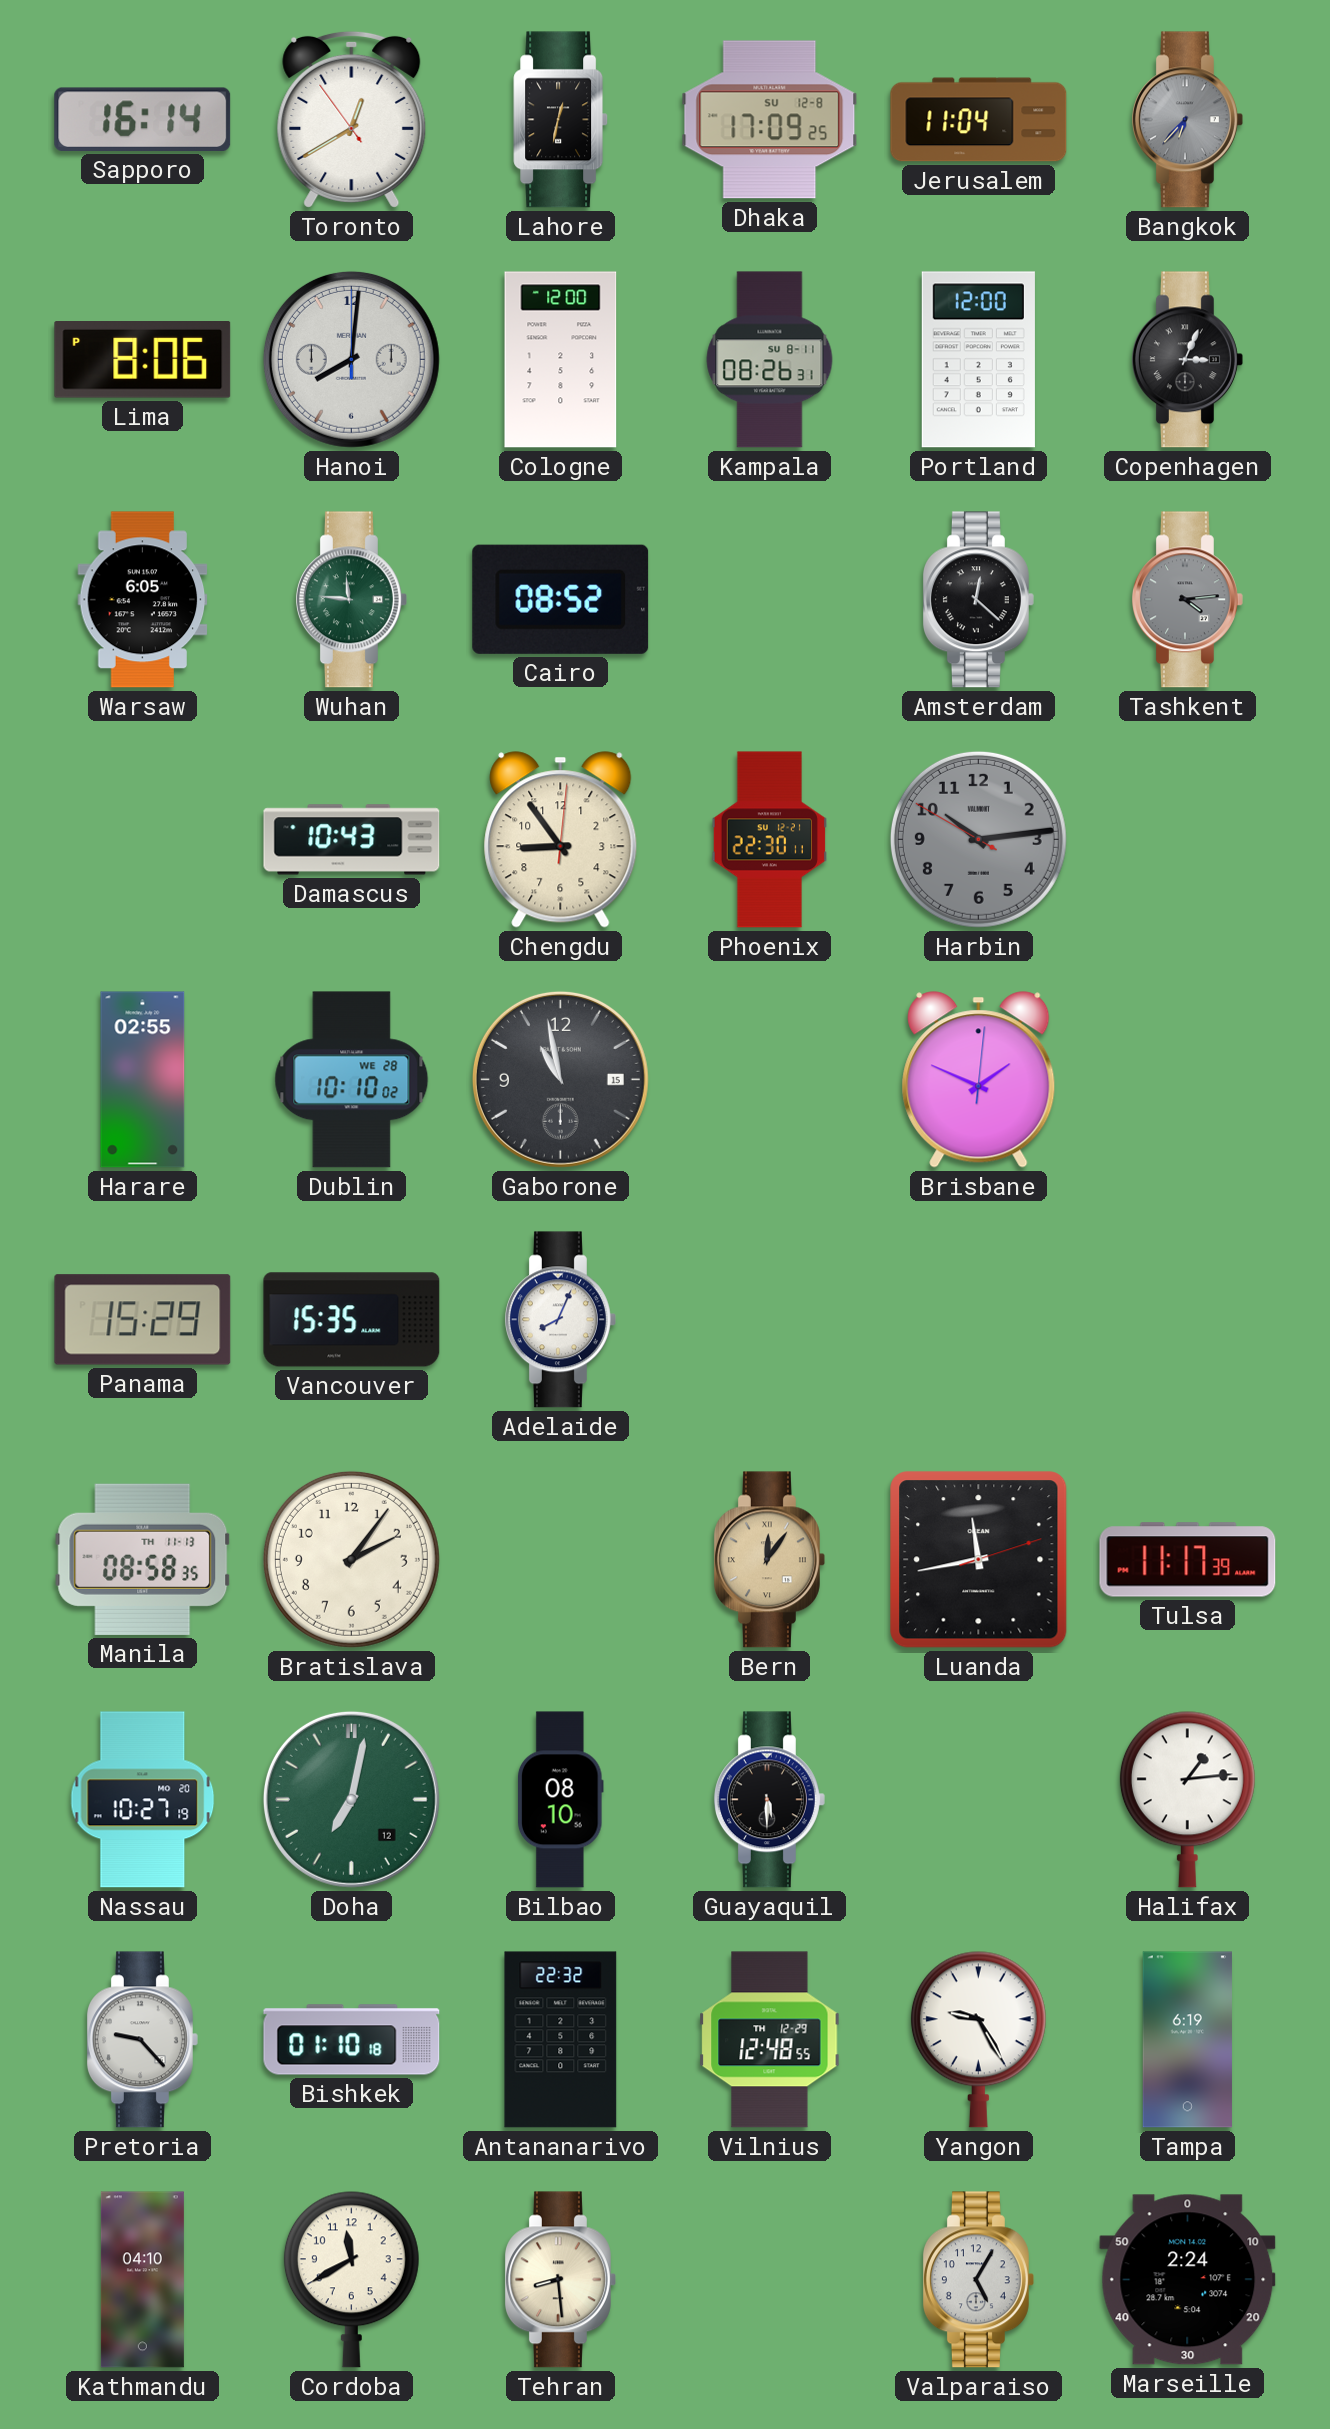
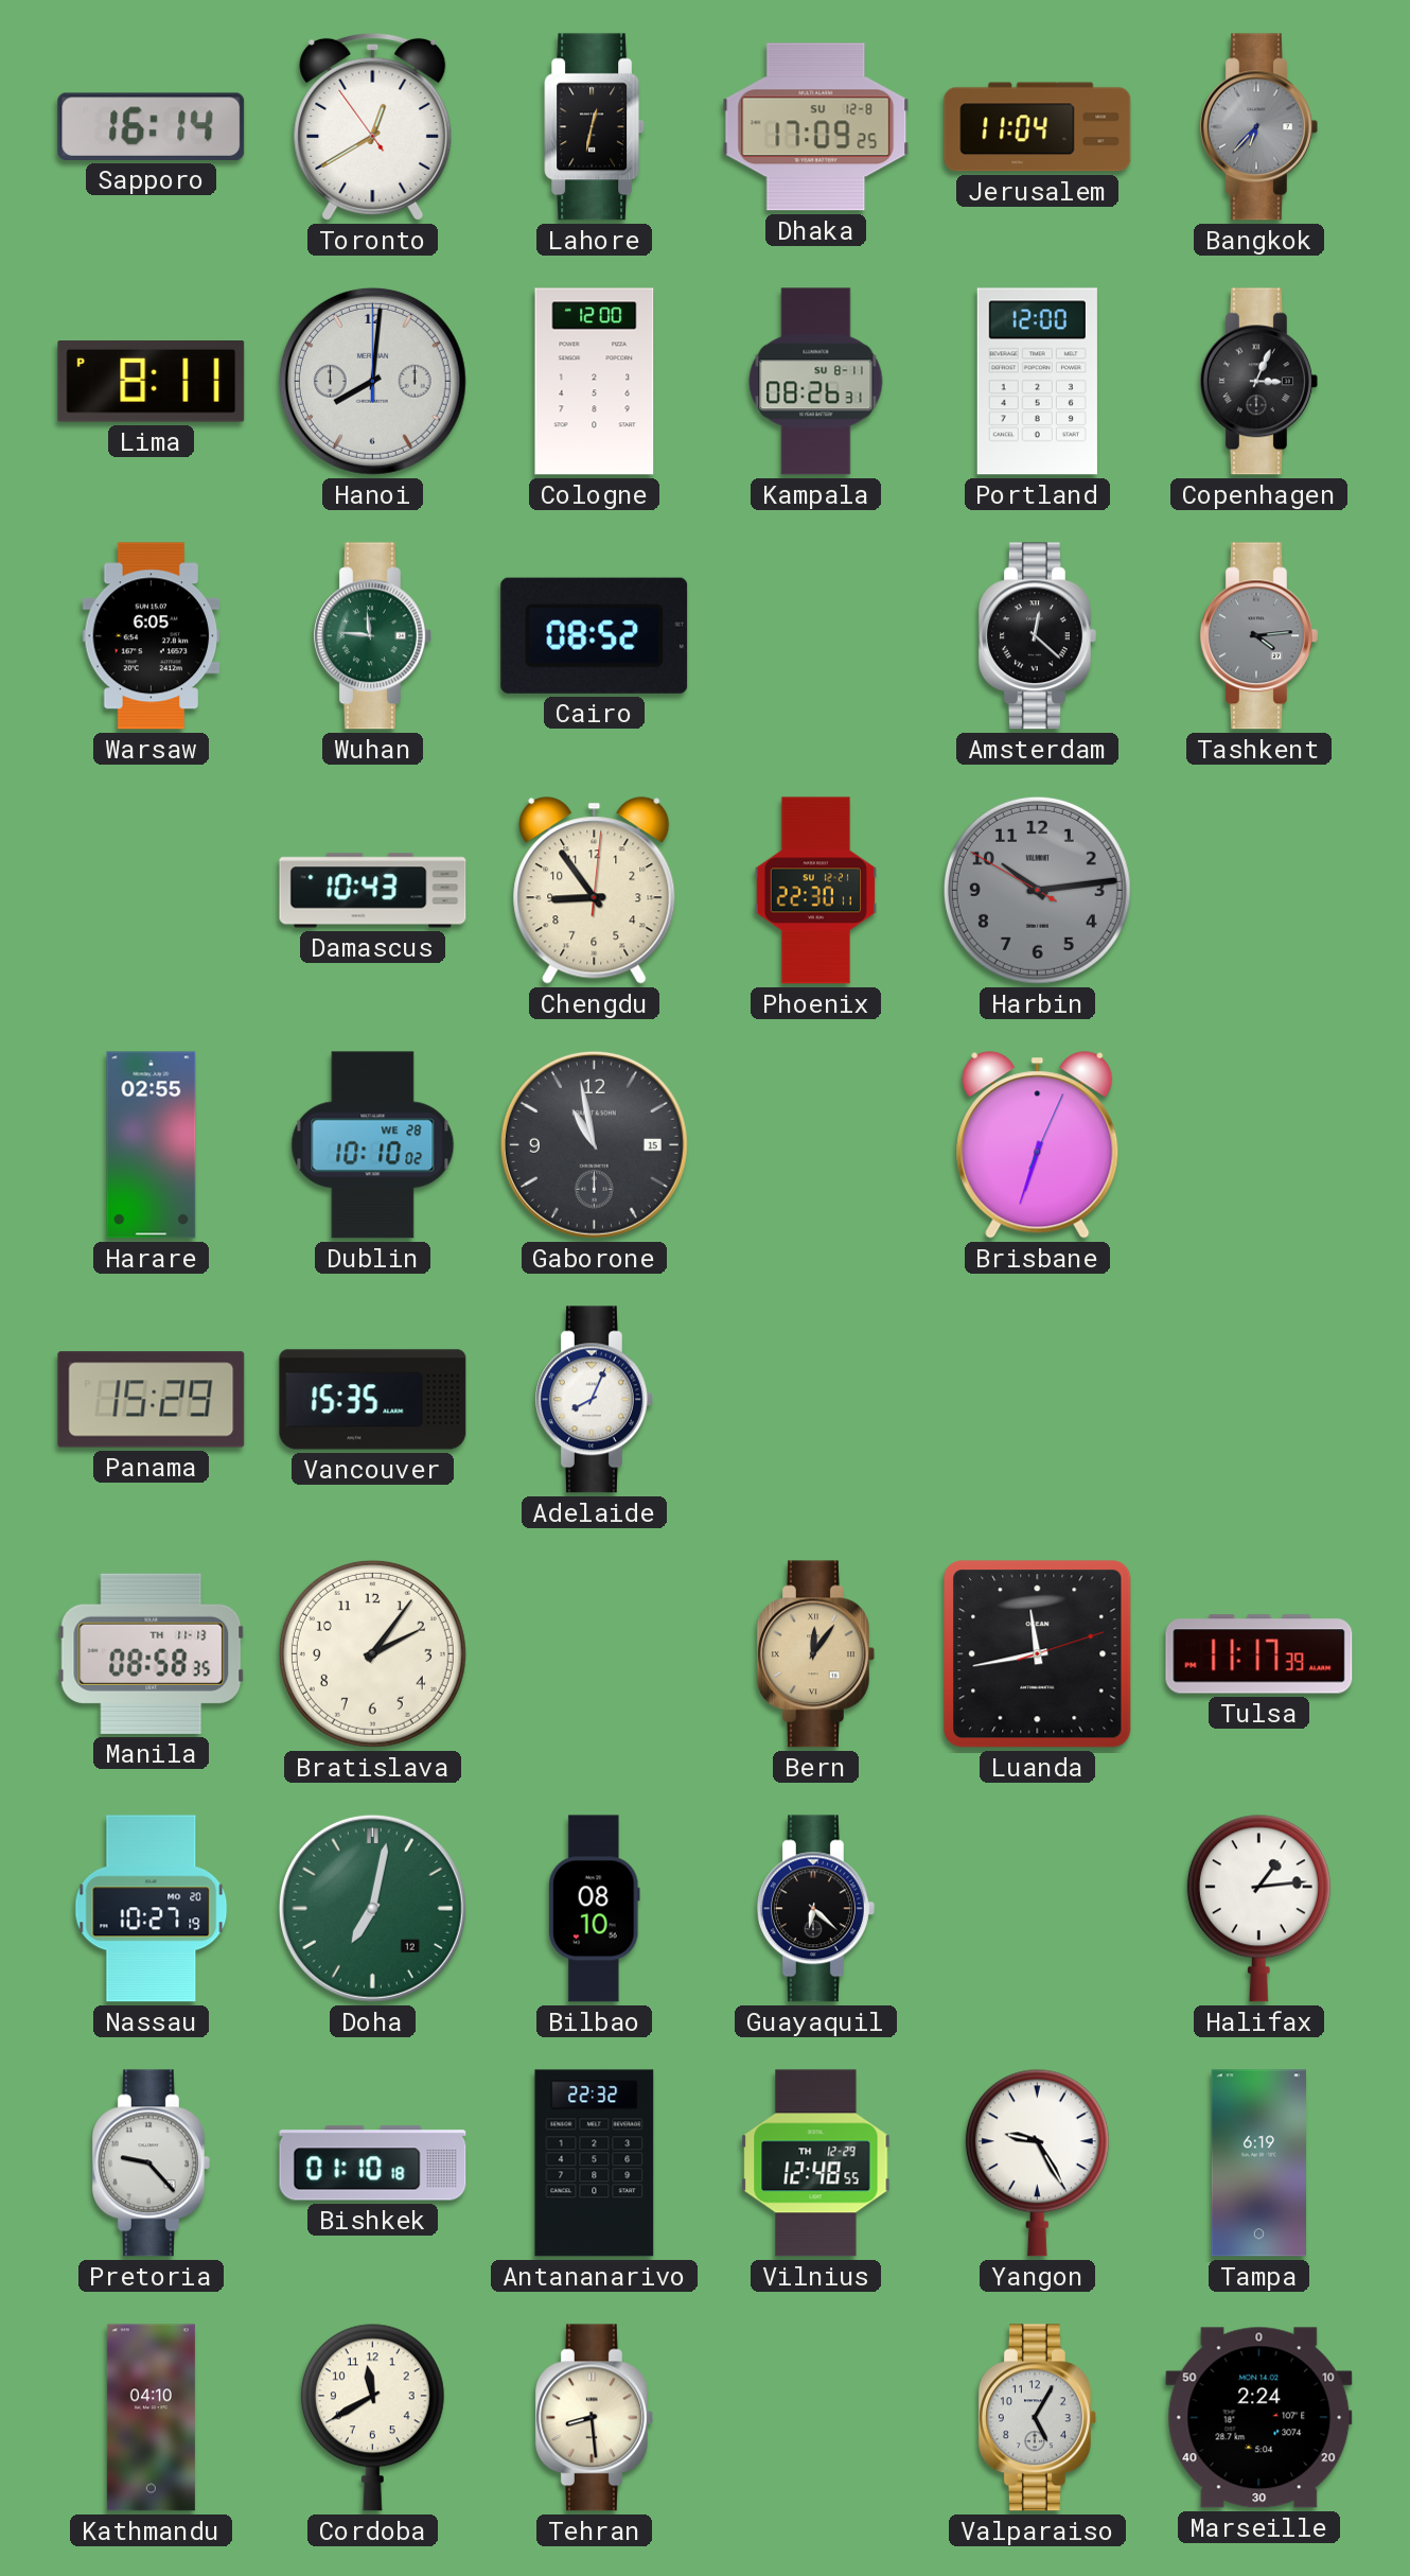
Lima: 8:06 -> 8:11
Brisbane: 1:49 -> 6:33
Guayaquil: 5:30 -> 6:22
